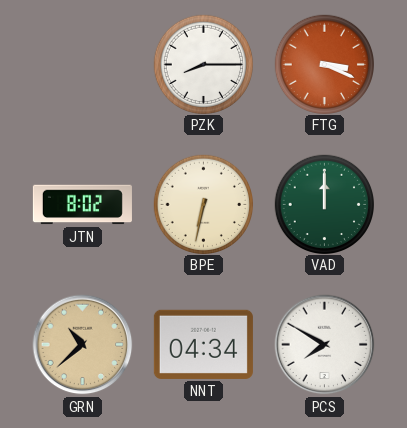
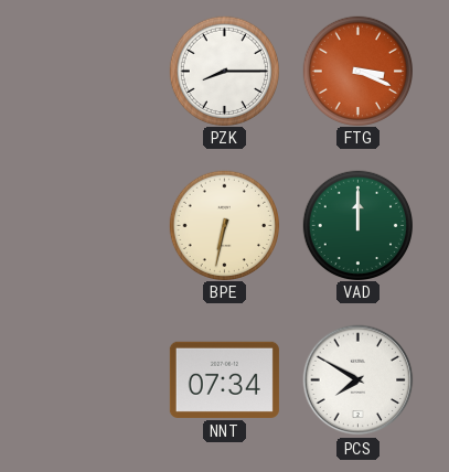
JTN: 8:02 -> none
GRN: 10:38 -> none
NNT: 04:34 -> 07:34
